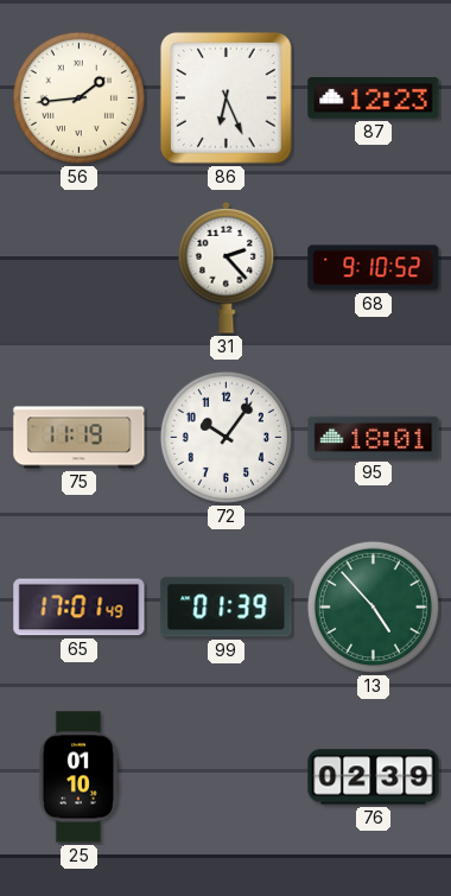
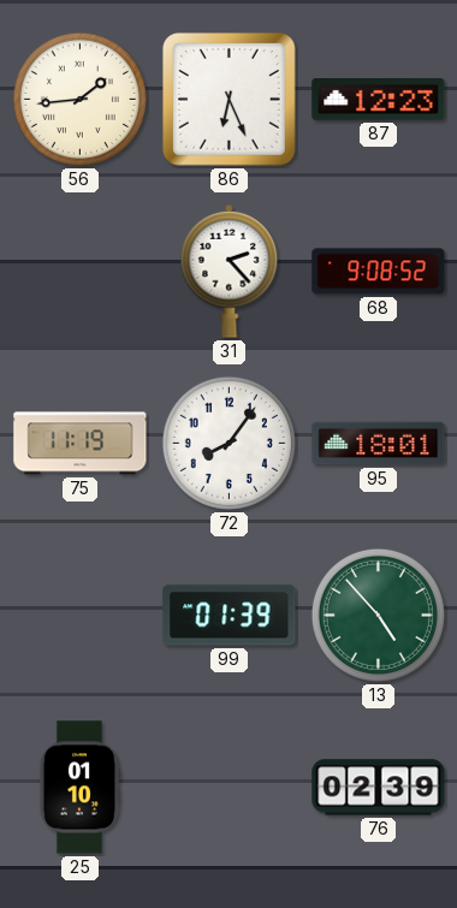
68: 9:10 -> 9:08
72: 10:06 -> 8:06
65: 17:01 -> none
